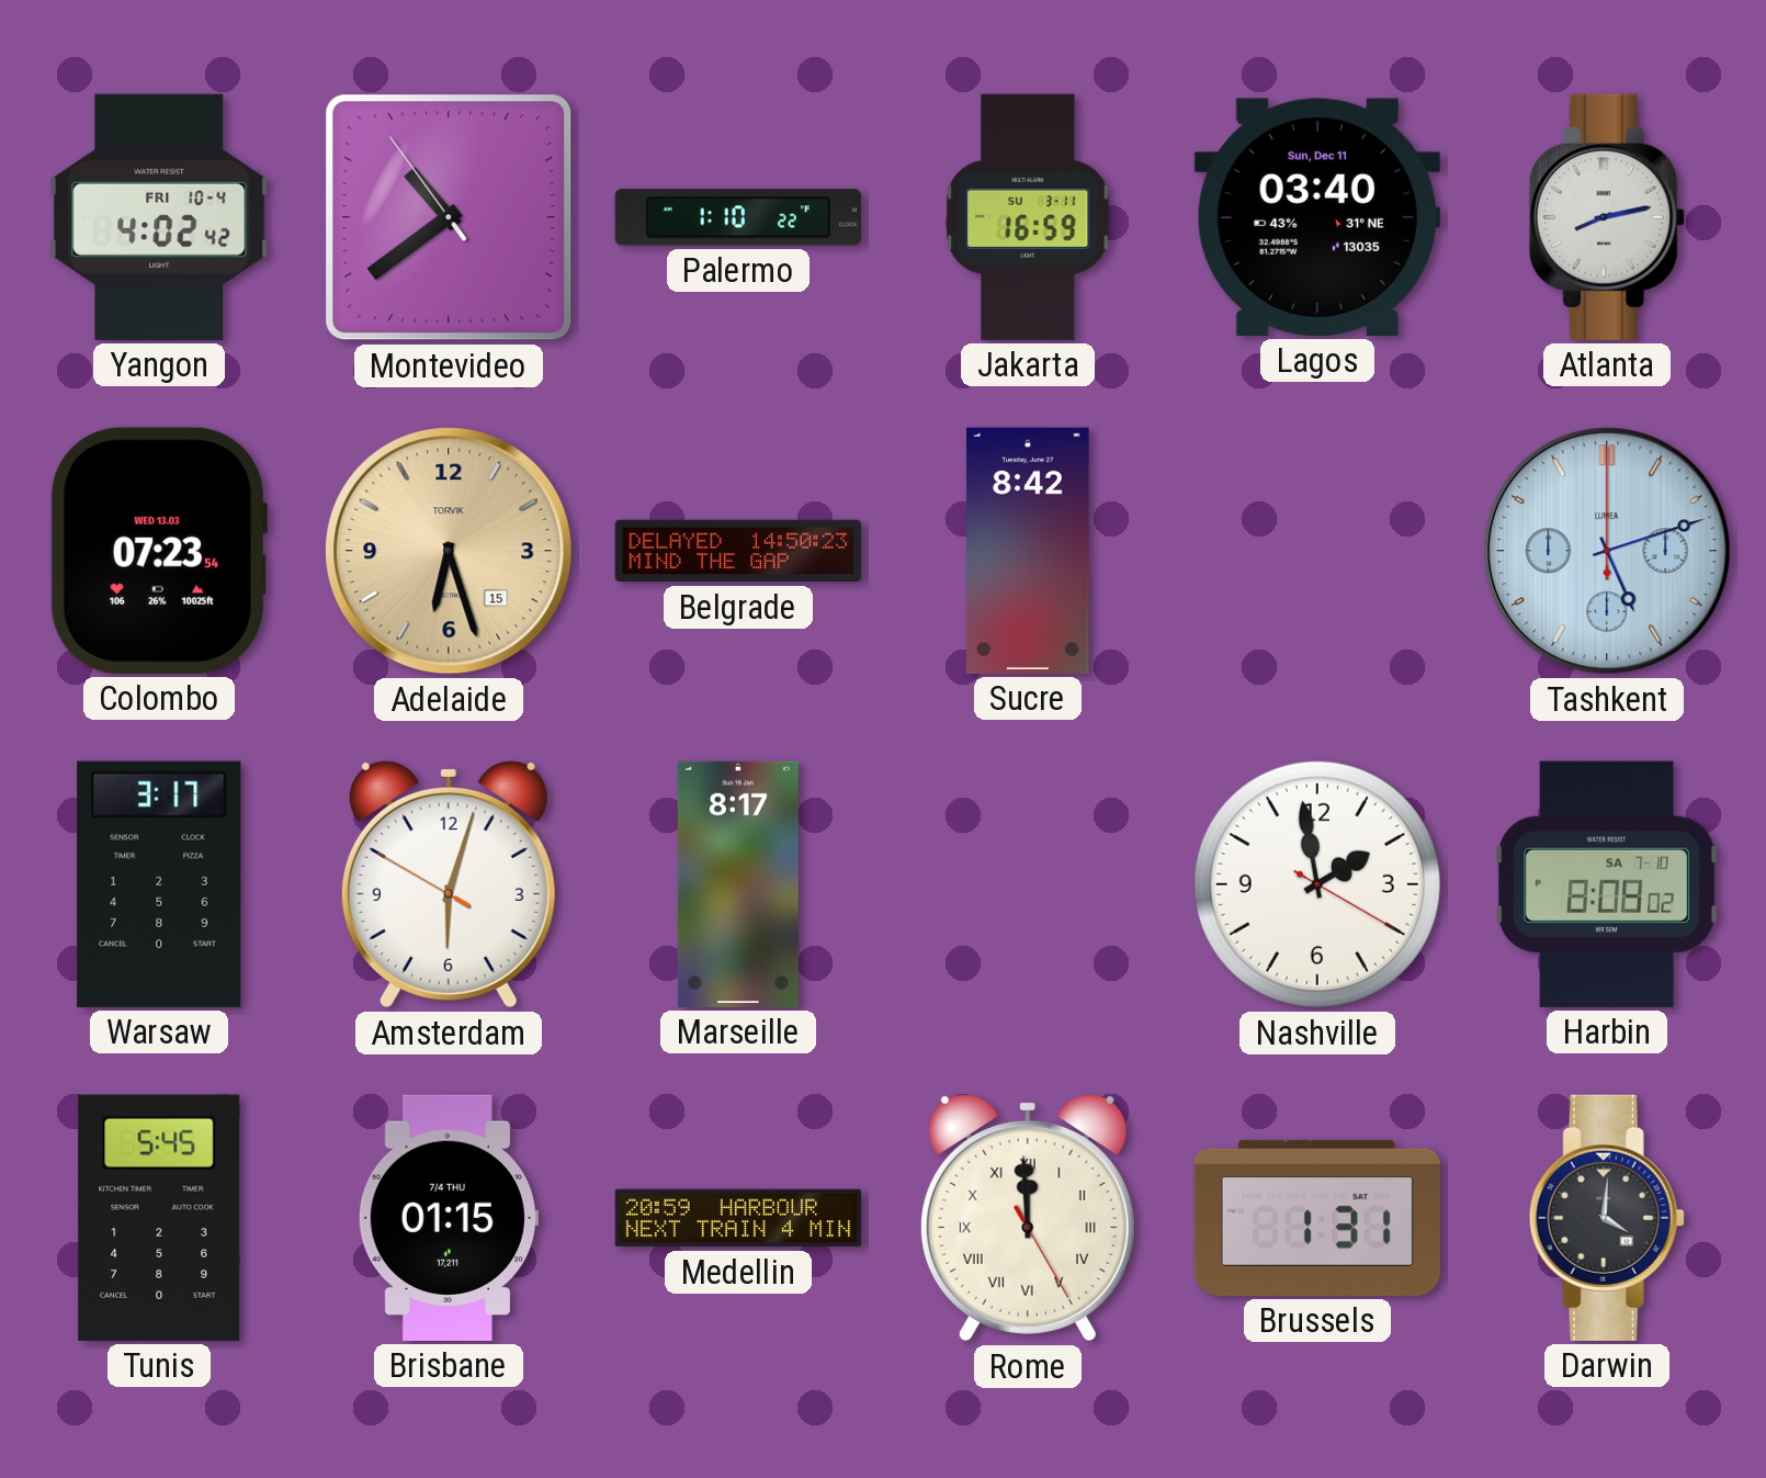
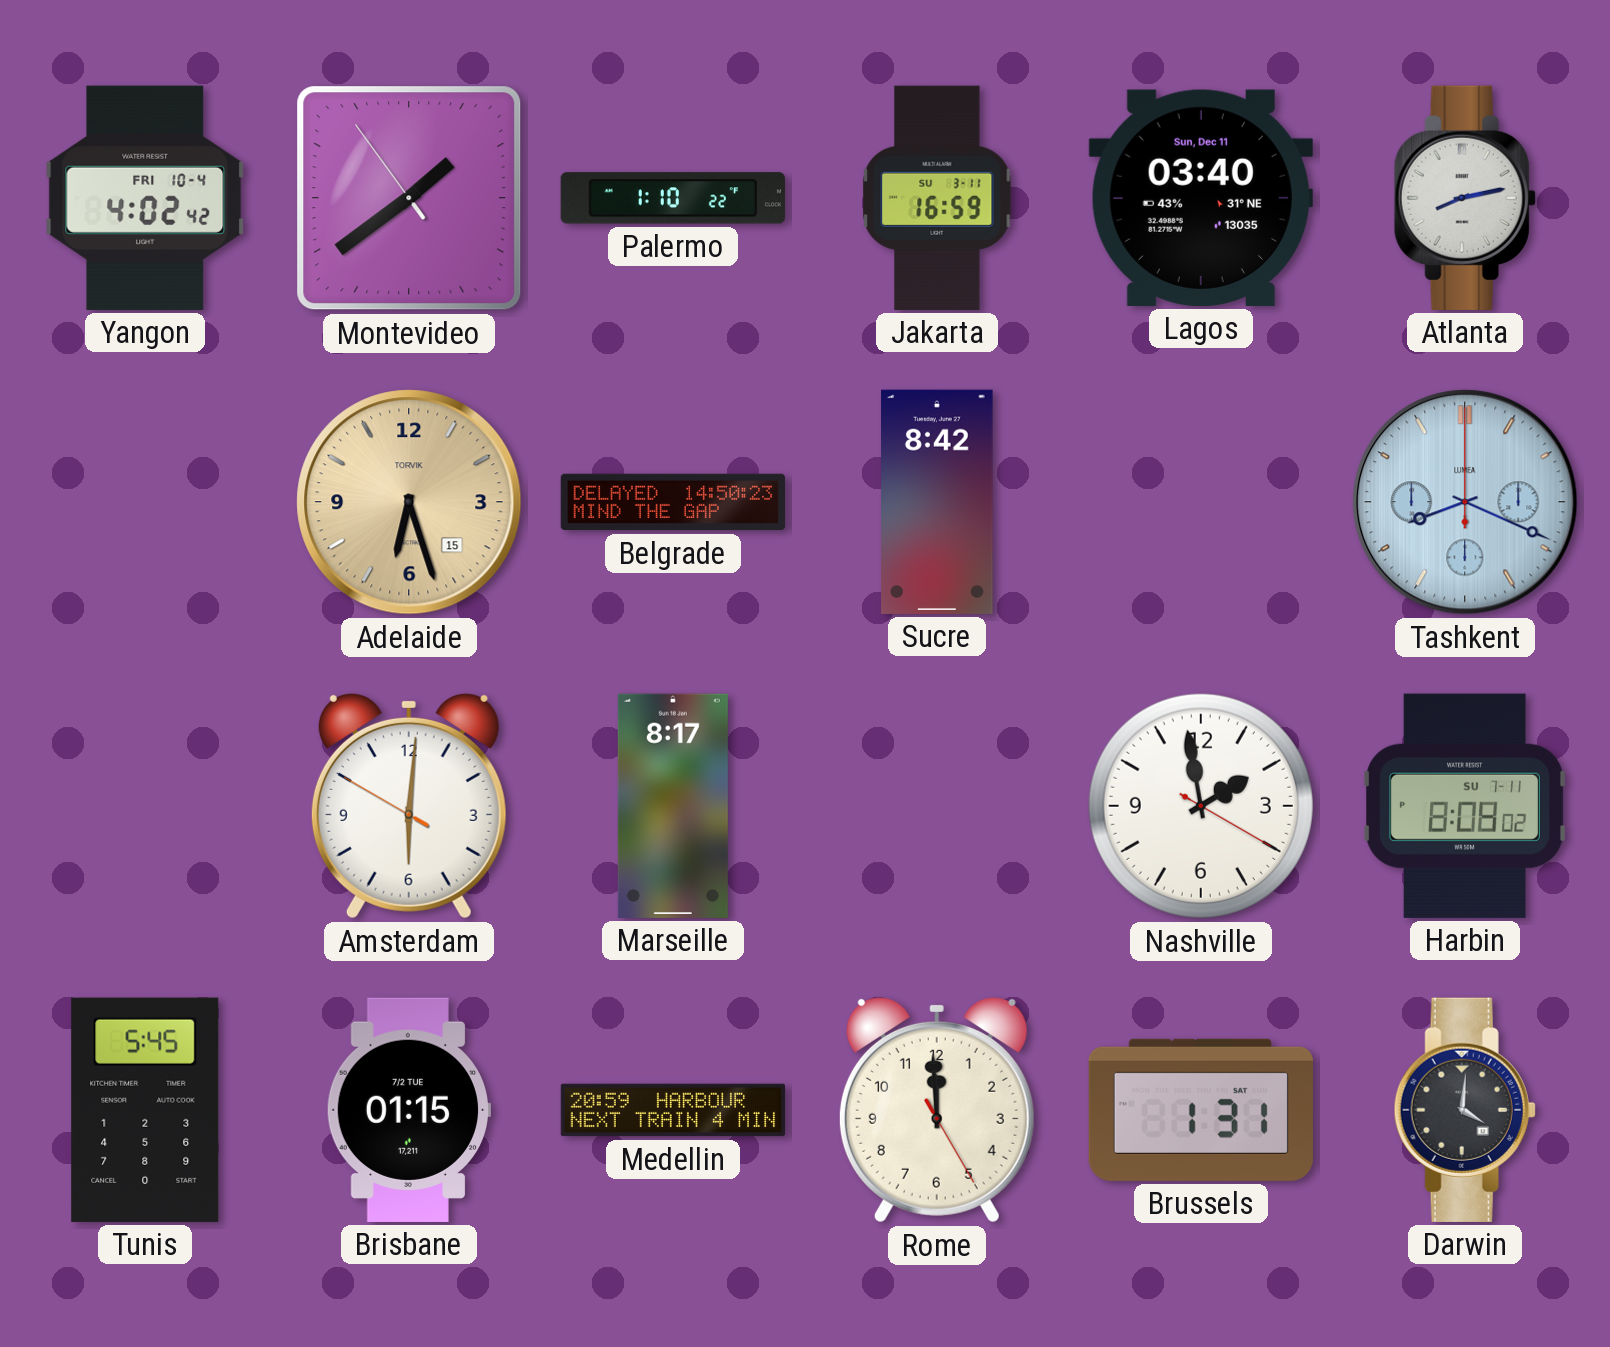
Montevideo: 10:38 -> 1:38
Colombo: 07:23 -> none
Tashkent: 5:12 -> 8:19
Warsaw: 3:17 -> none
Amsterdam: 6:02 -> 6:00
Harbin date: SA 7-10 -> SU 7-11
Brisbane date: 7/4 THU -> 7/2 TUE
Rome numerals: Roman -> Arabic
